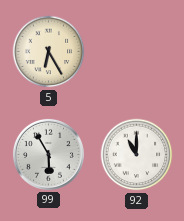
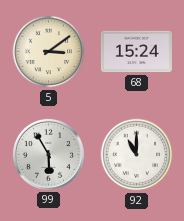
5: 6:25 -> 3:09
68: none -> 15:24
